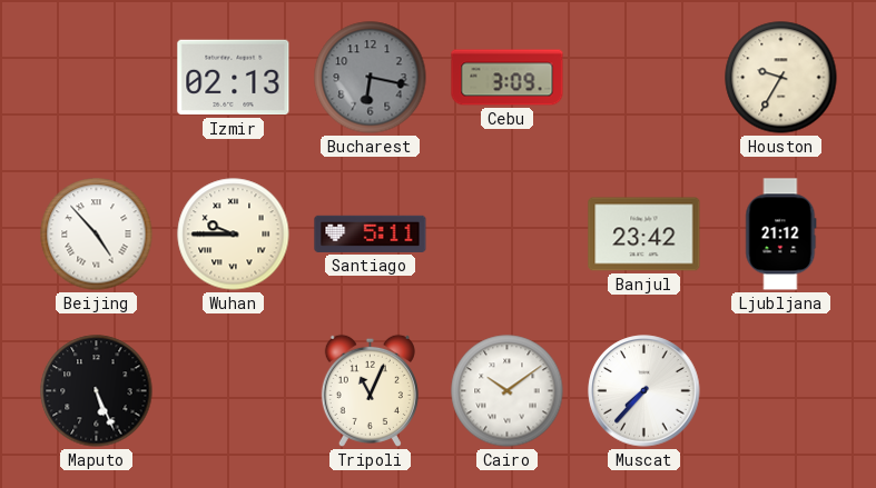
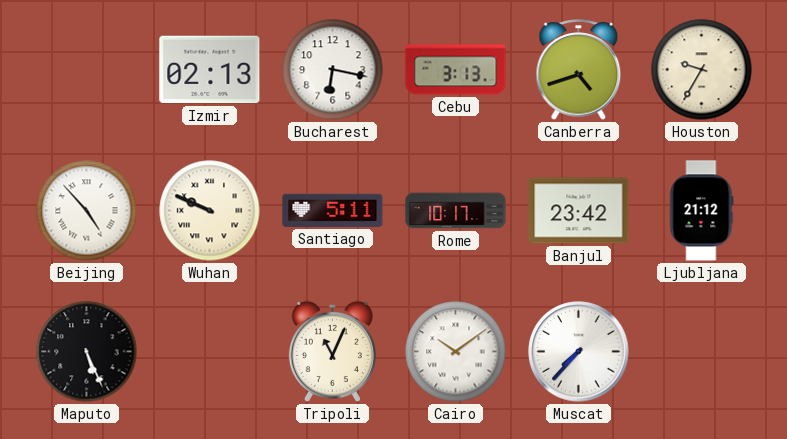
Bucharest dial: grey -> white
Cebu: 3:09 -> 3:13
Canberra: none -> 4:42
Wuhan: 9:45 -> 9:49
Rome: none -> 10:17
